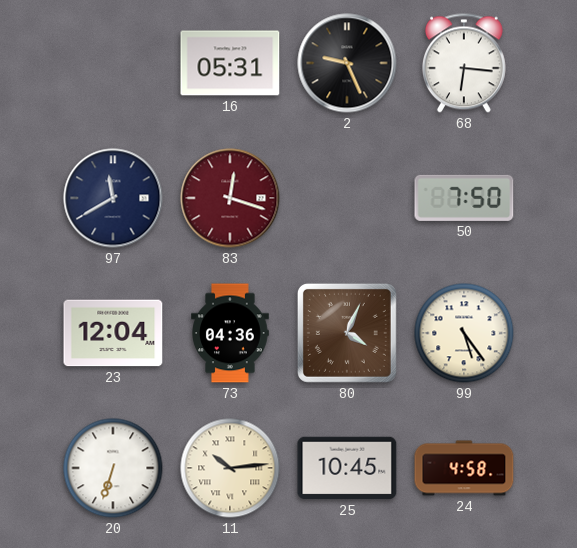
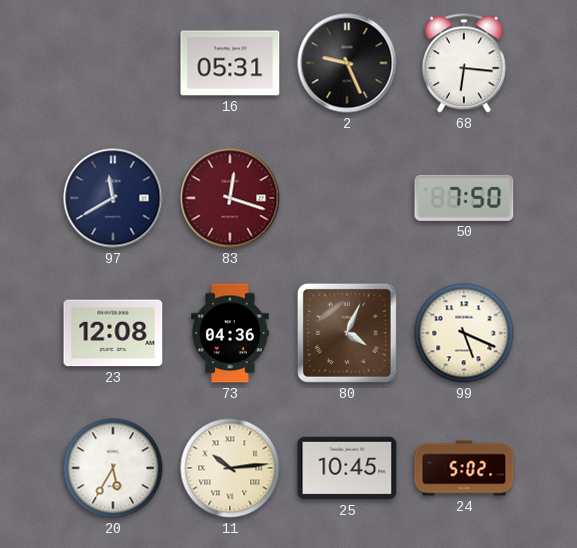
23: 12:04 -> 12:08
99: 5:24 -> 5:19
20: 6:33 -> 5:35
24: 4:58 -> 5:02
